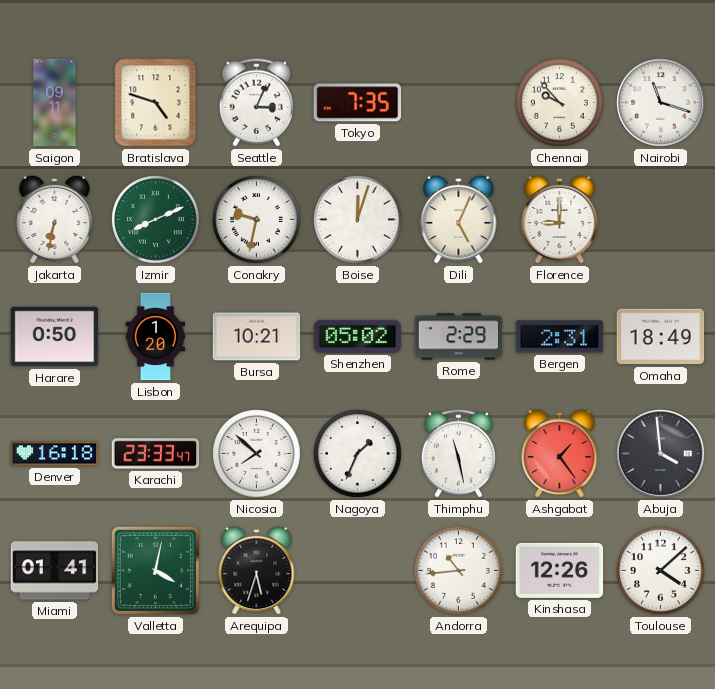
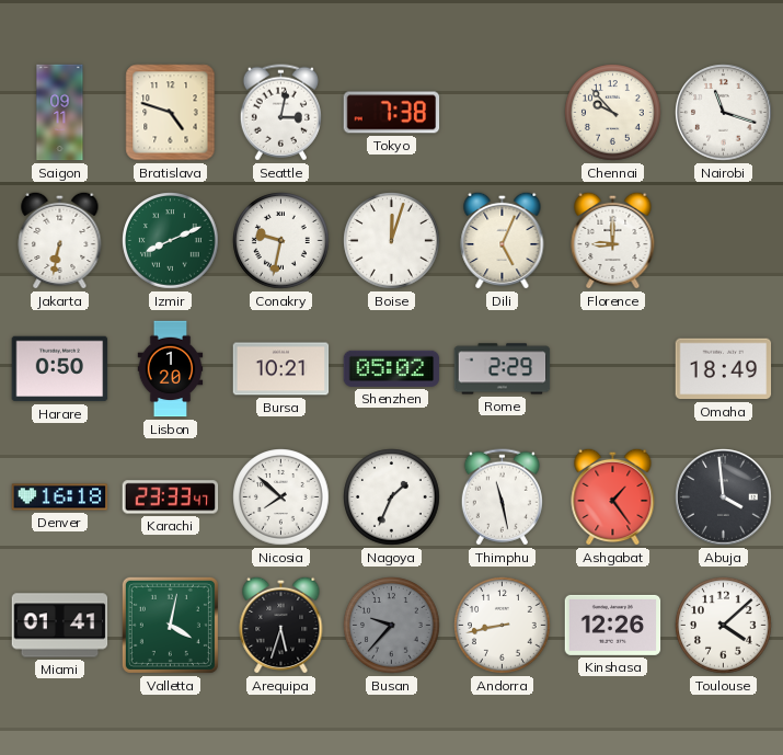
Seattle: 3:04 -> 3:02
Tokyo: 7:35 -> 7:38
Bergen: 2:31 -> none
Busan: none -> 9:37
Andorra: 10:44 -> 8:43
